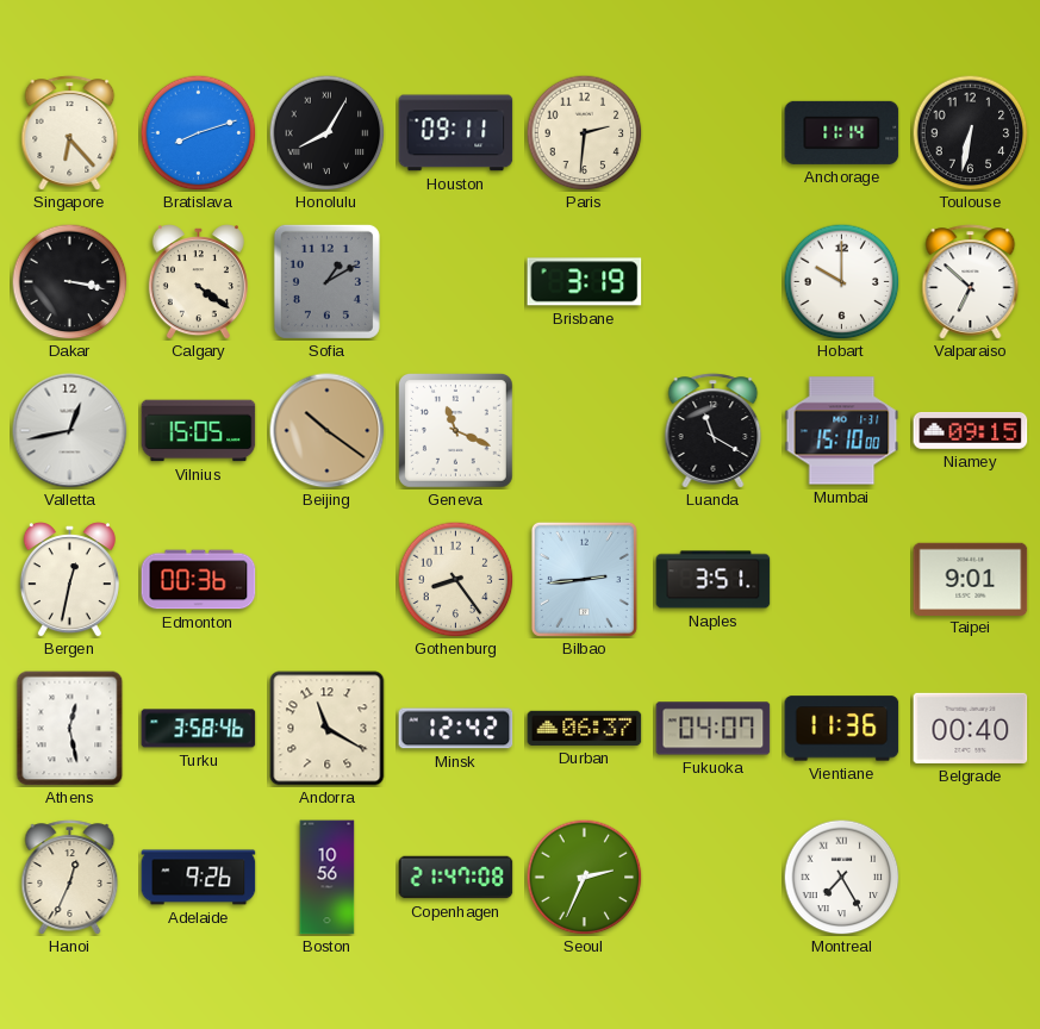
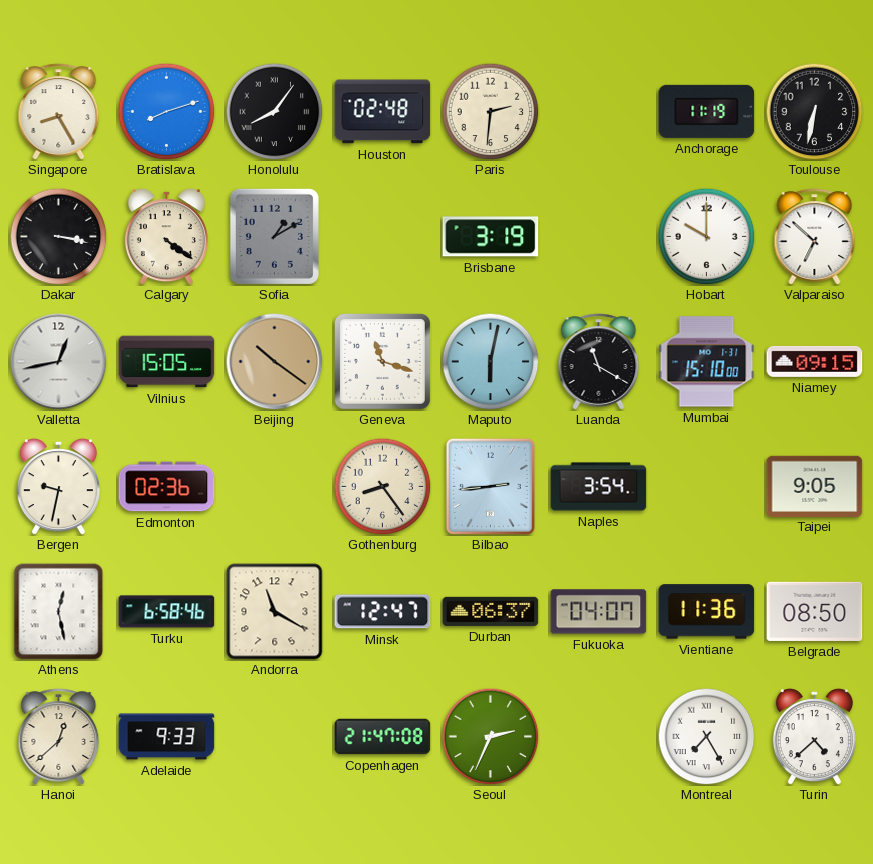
Singapore: 6:23 -> 8:25
Honolulu: 8:05 -> 8:06
Houston: 09:11 -> 02:48
Anchorage: 11:14 -> 11:19
Geneva: 11:19 -> 11:18
Maputo: none -> 6:02
Bergen: 12:32 -> 9:32
Edmonton: 00:36 -> 02:36
Naples: 3:51 -> 3:54
Taipei: 9:01 -> 9:05
Turku: 3:58 -> 6:58
Minsk: 12:42 -> 12:47
Belgrade: 00:40 -> 08:50
Hanoi: 12:34 -> 12:38
Adelaide: 9:26 -> 9:33
Boston: 10:56 -> none
Turin: none -> 4:38
